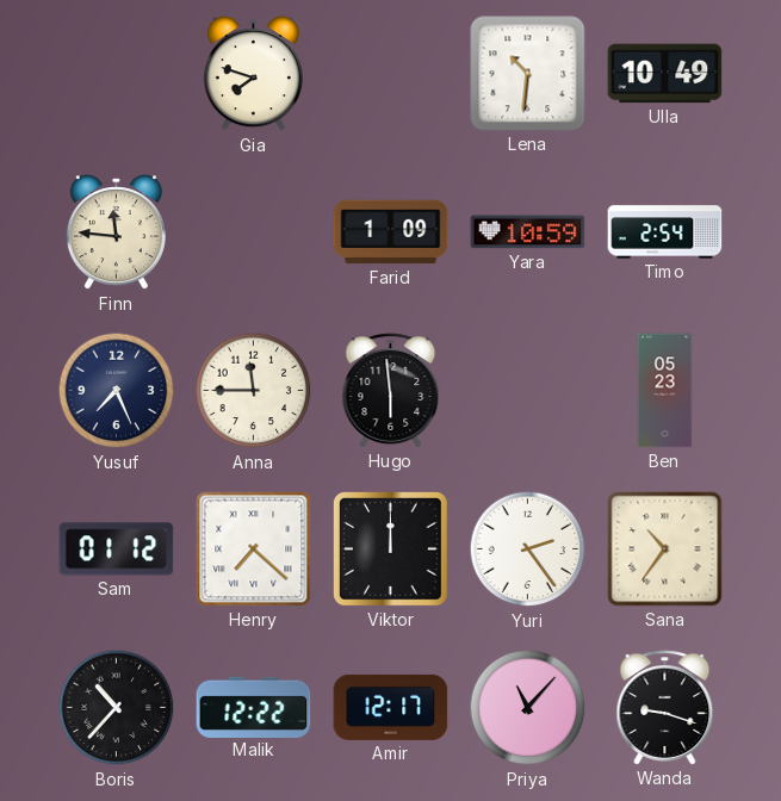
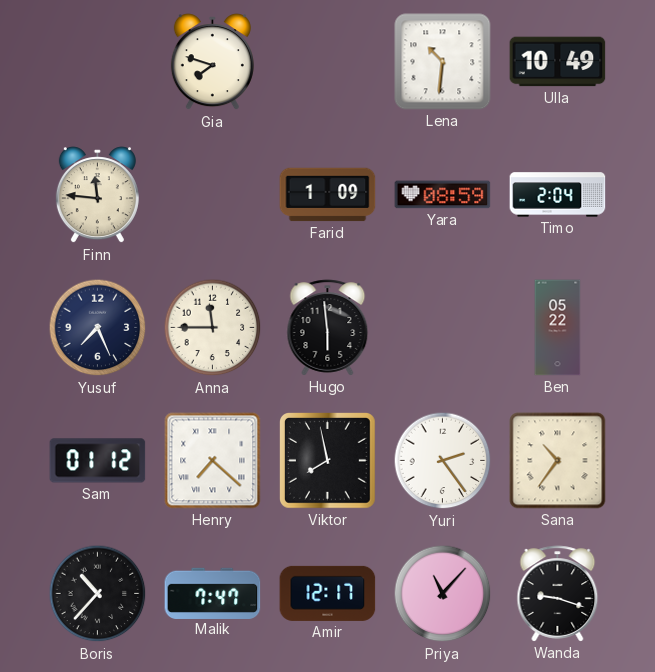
Yara: 10:59 -> 08:59
Timo: 2:54 -> 2:04
Ben: 05:23 -> 05:22
Viktor: 12:00 -> 7:58
Malik: 12:22 -> 7:47
